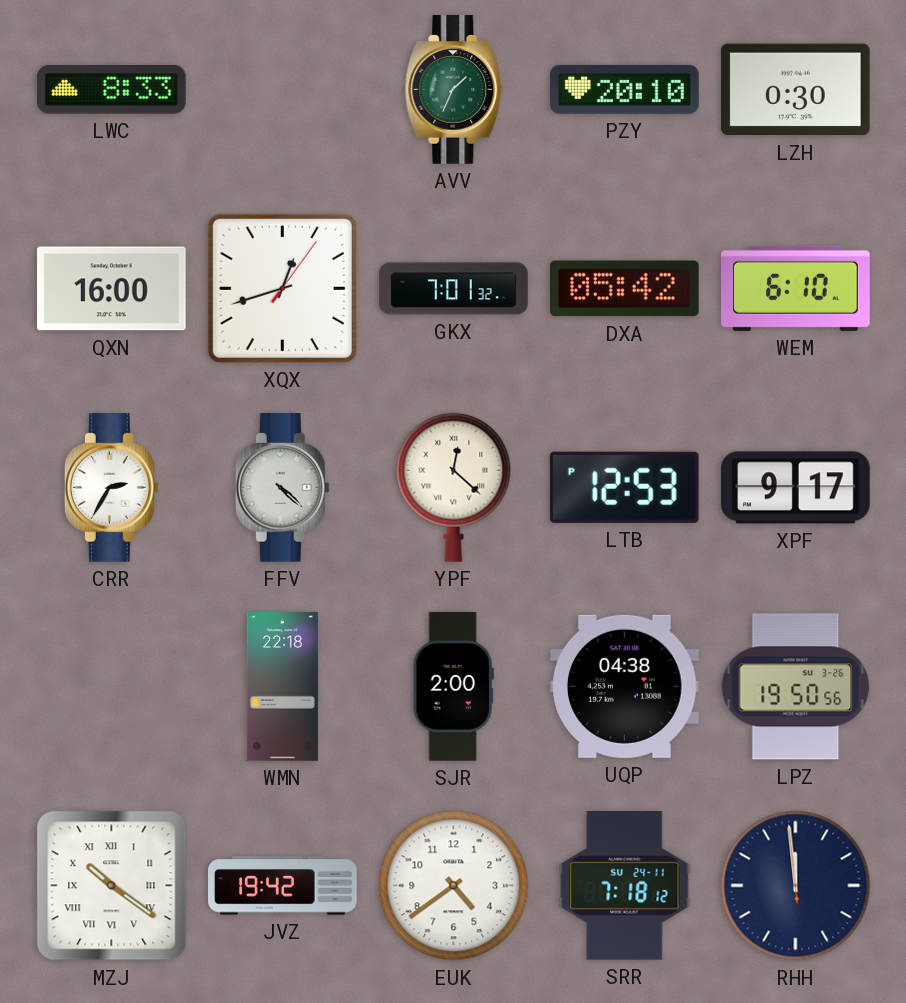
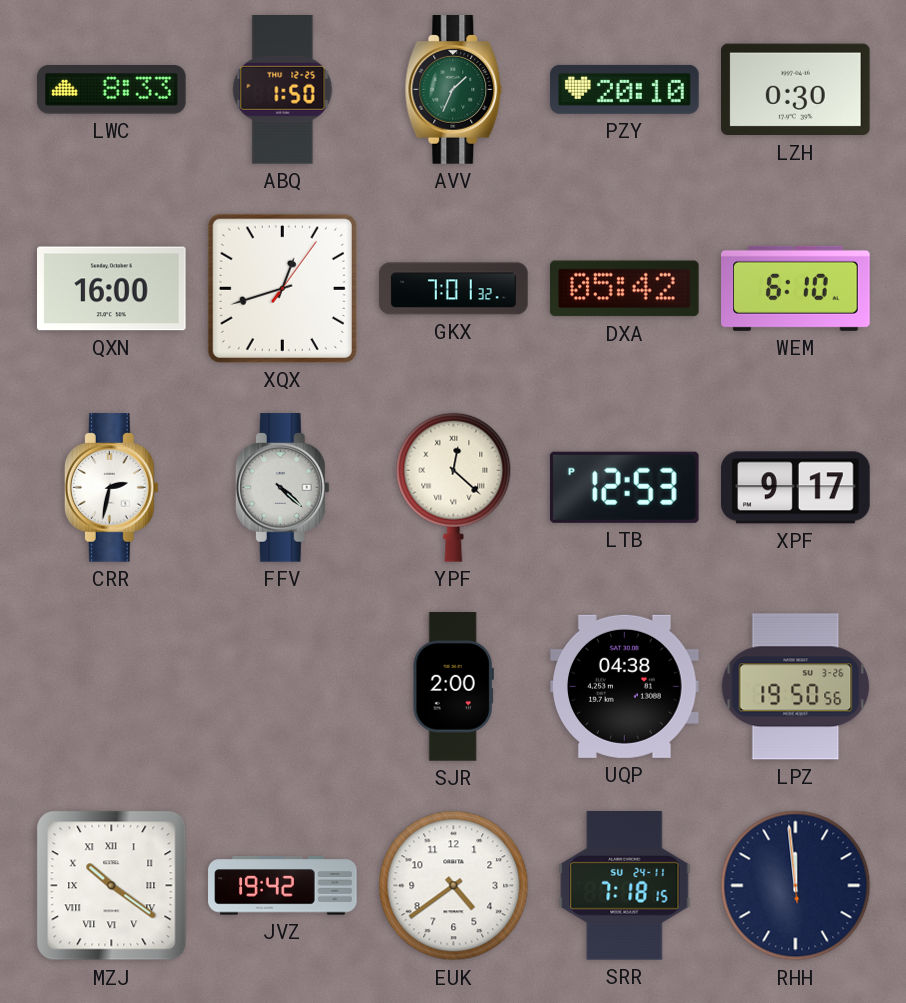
ABQ: none -> 1:50
CRR: 2:35 -> 2:32
WMN: 22:18 -> none
SRR: 7:18:12 -> 7:18:15
